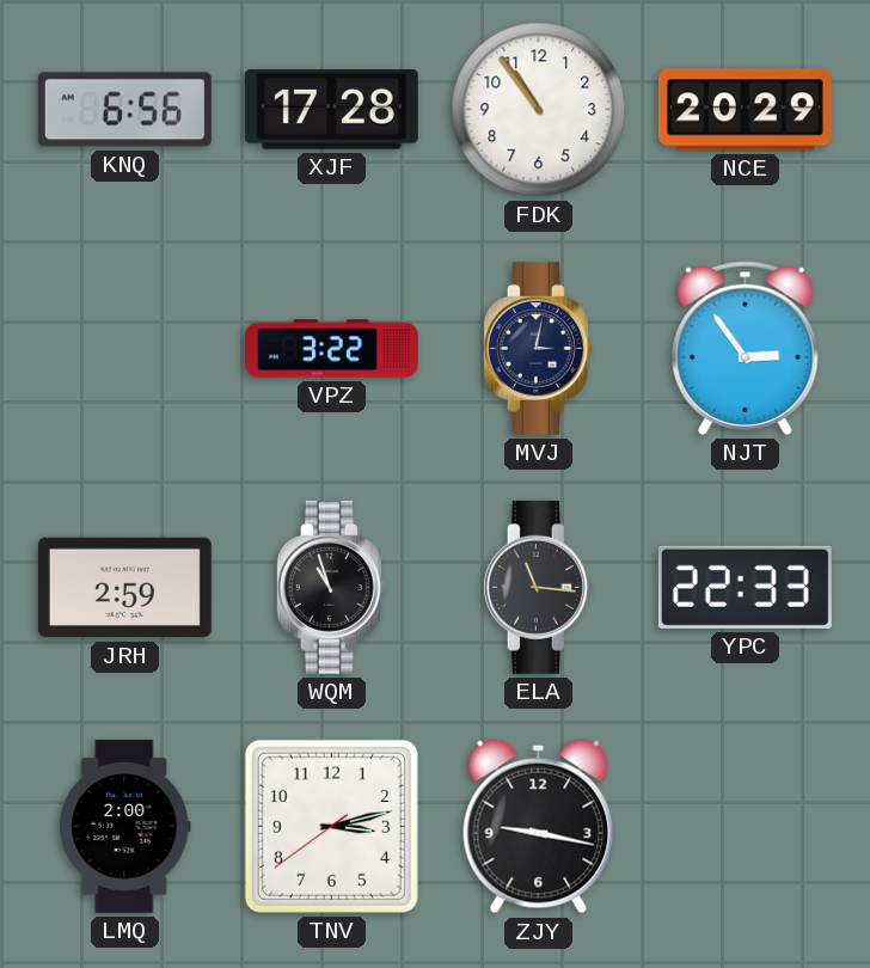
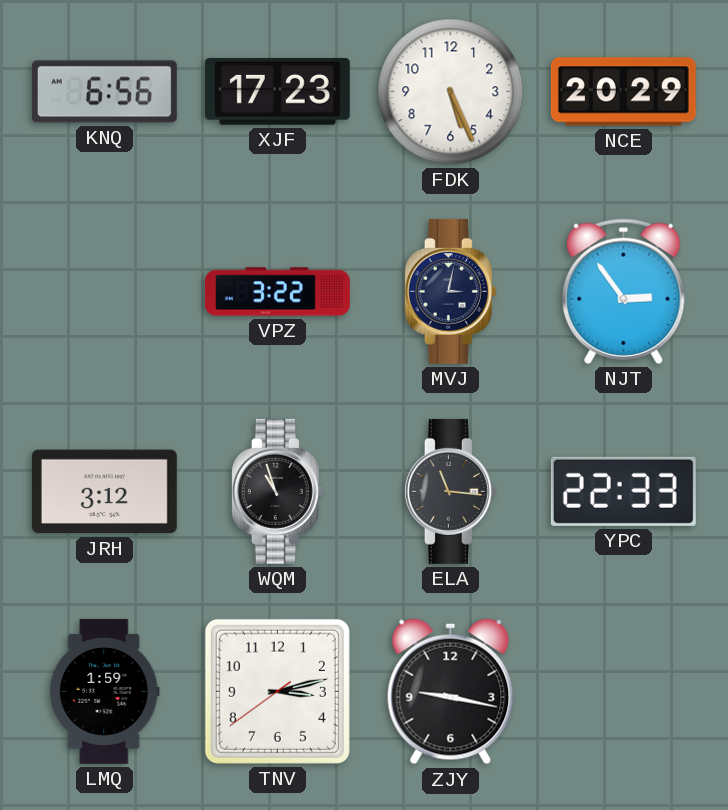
XJF: 17:28 -> 17:23
FDK: 10:54 -> 5:26
JRH: 2:59 -> 3:12
LMQ: 2:00 -> 1:59
